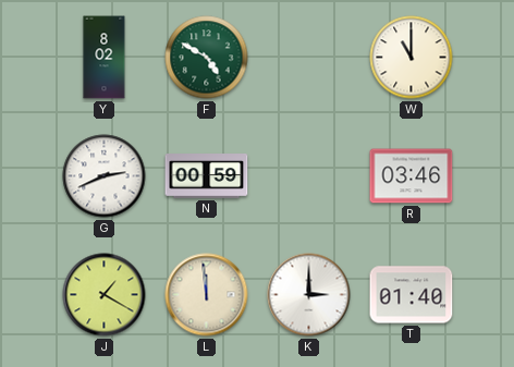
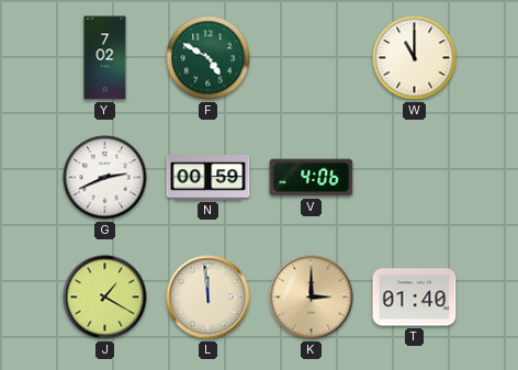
Y: 8:02 -> 7:02
V: none -> 4:06
R: 03:46 -> none
K dial: white -> champagne
